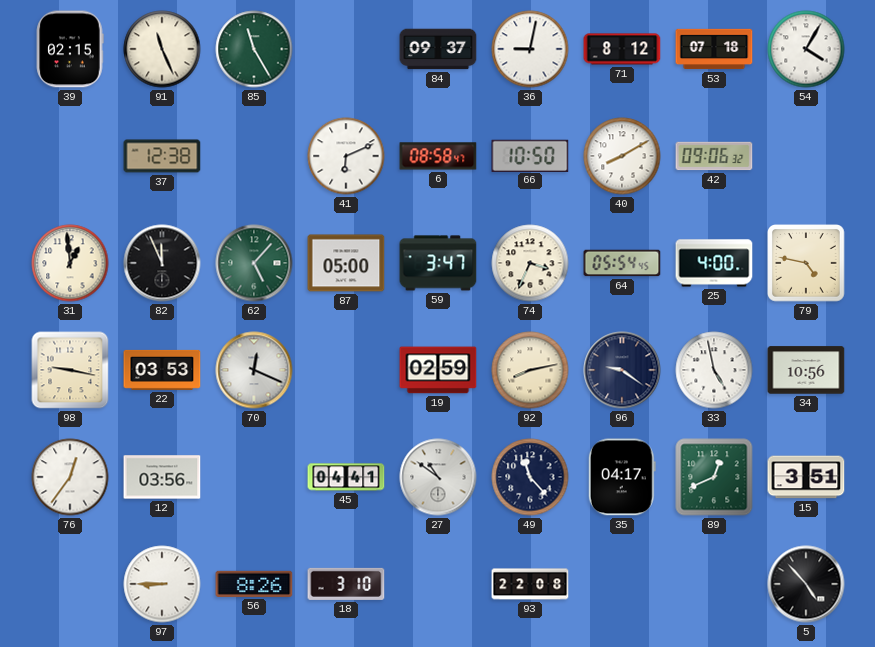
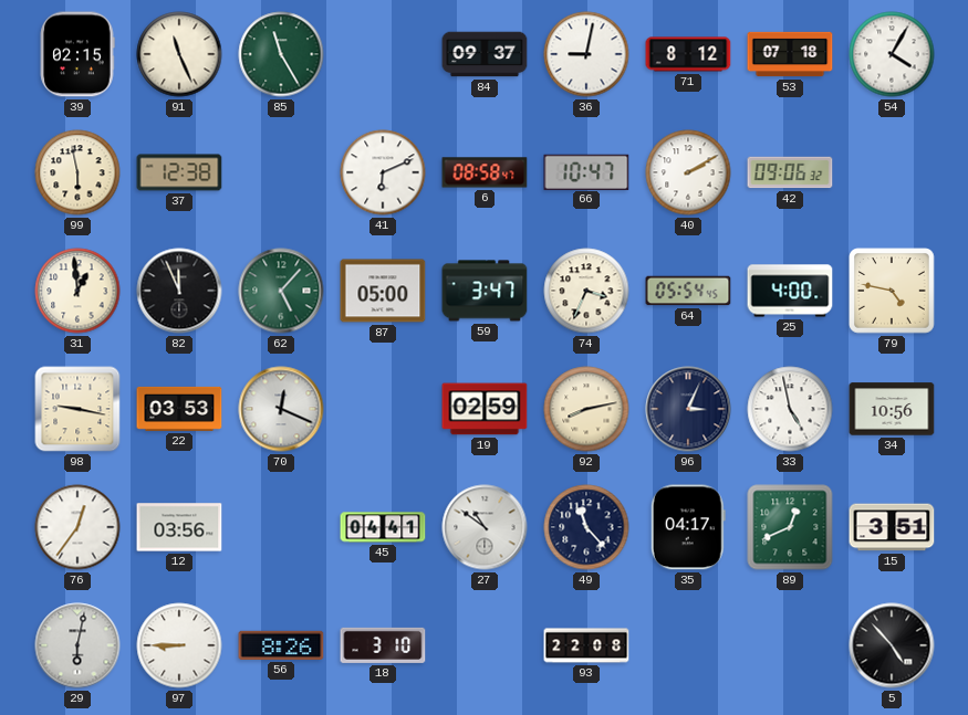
99: none -> 5:58
66: 10:50 -> 10:47
40: 8:10 -> 2:10
96: 9:21 -> 3:04
29: none -> 6:02
